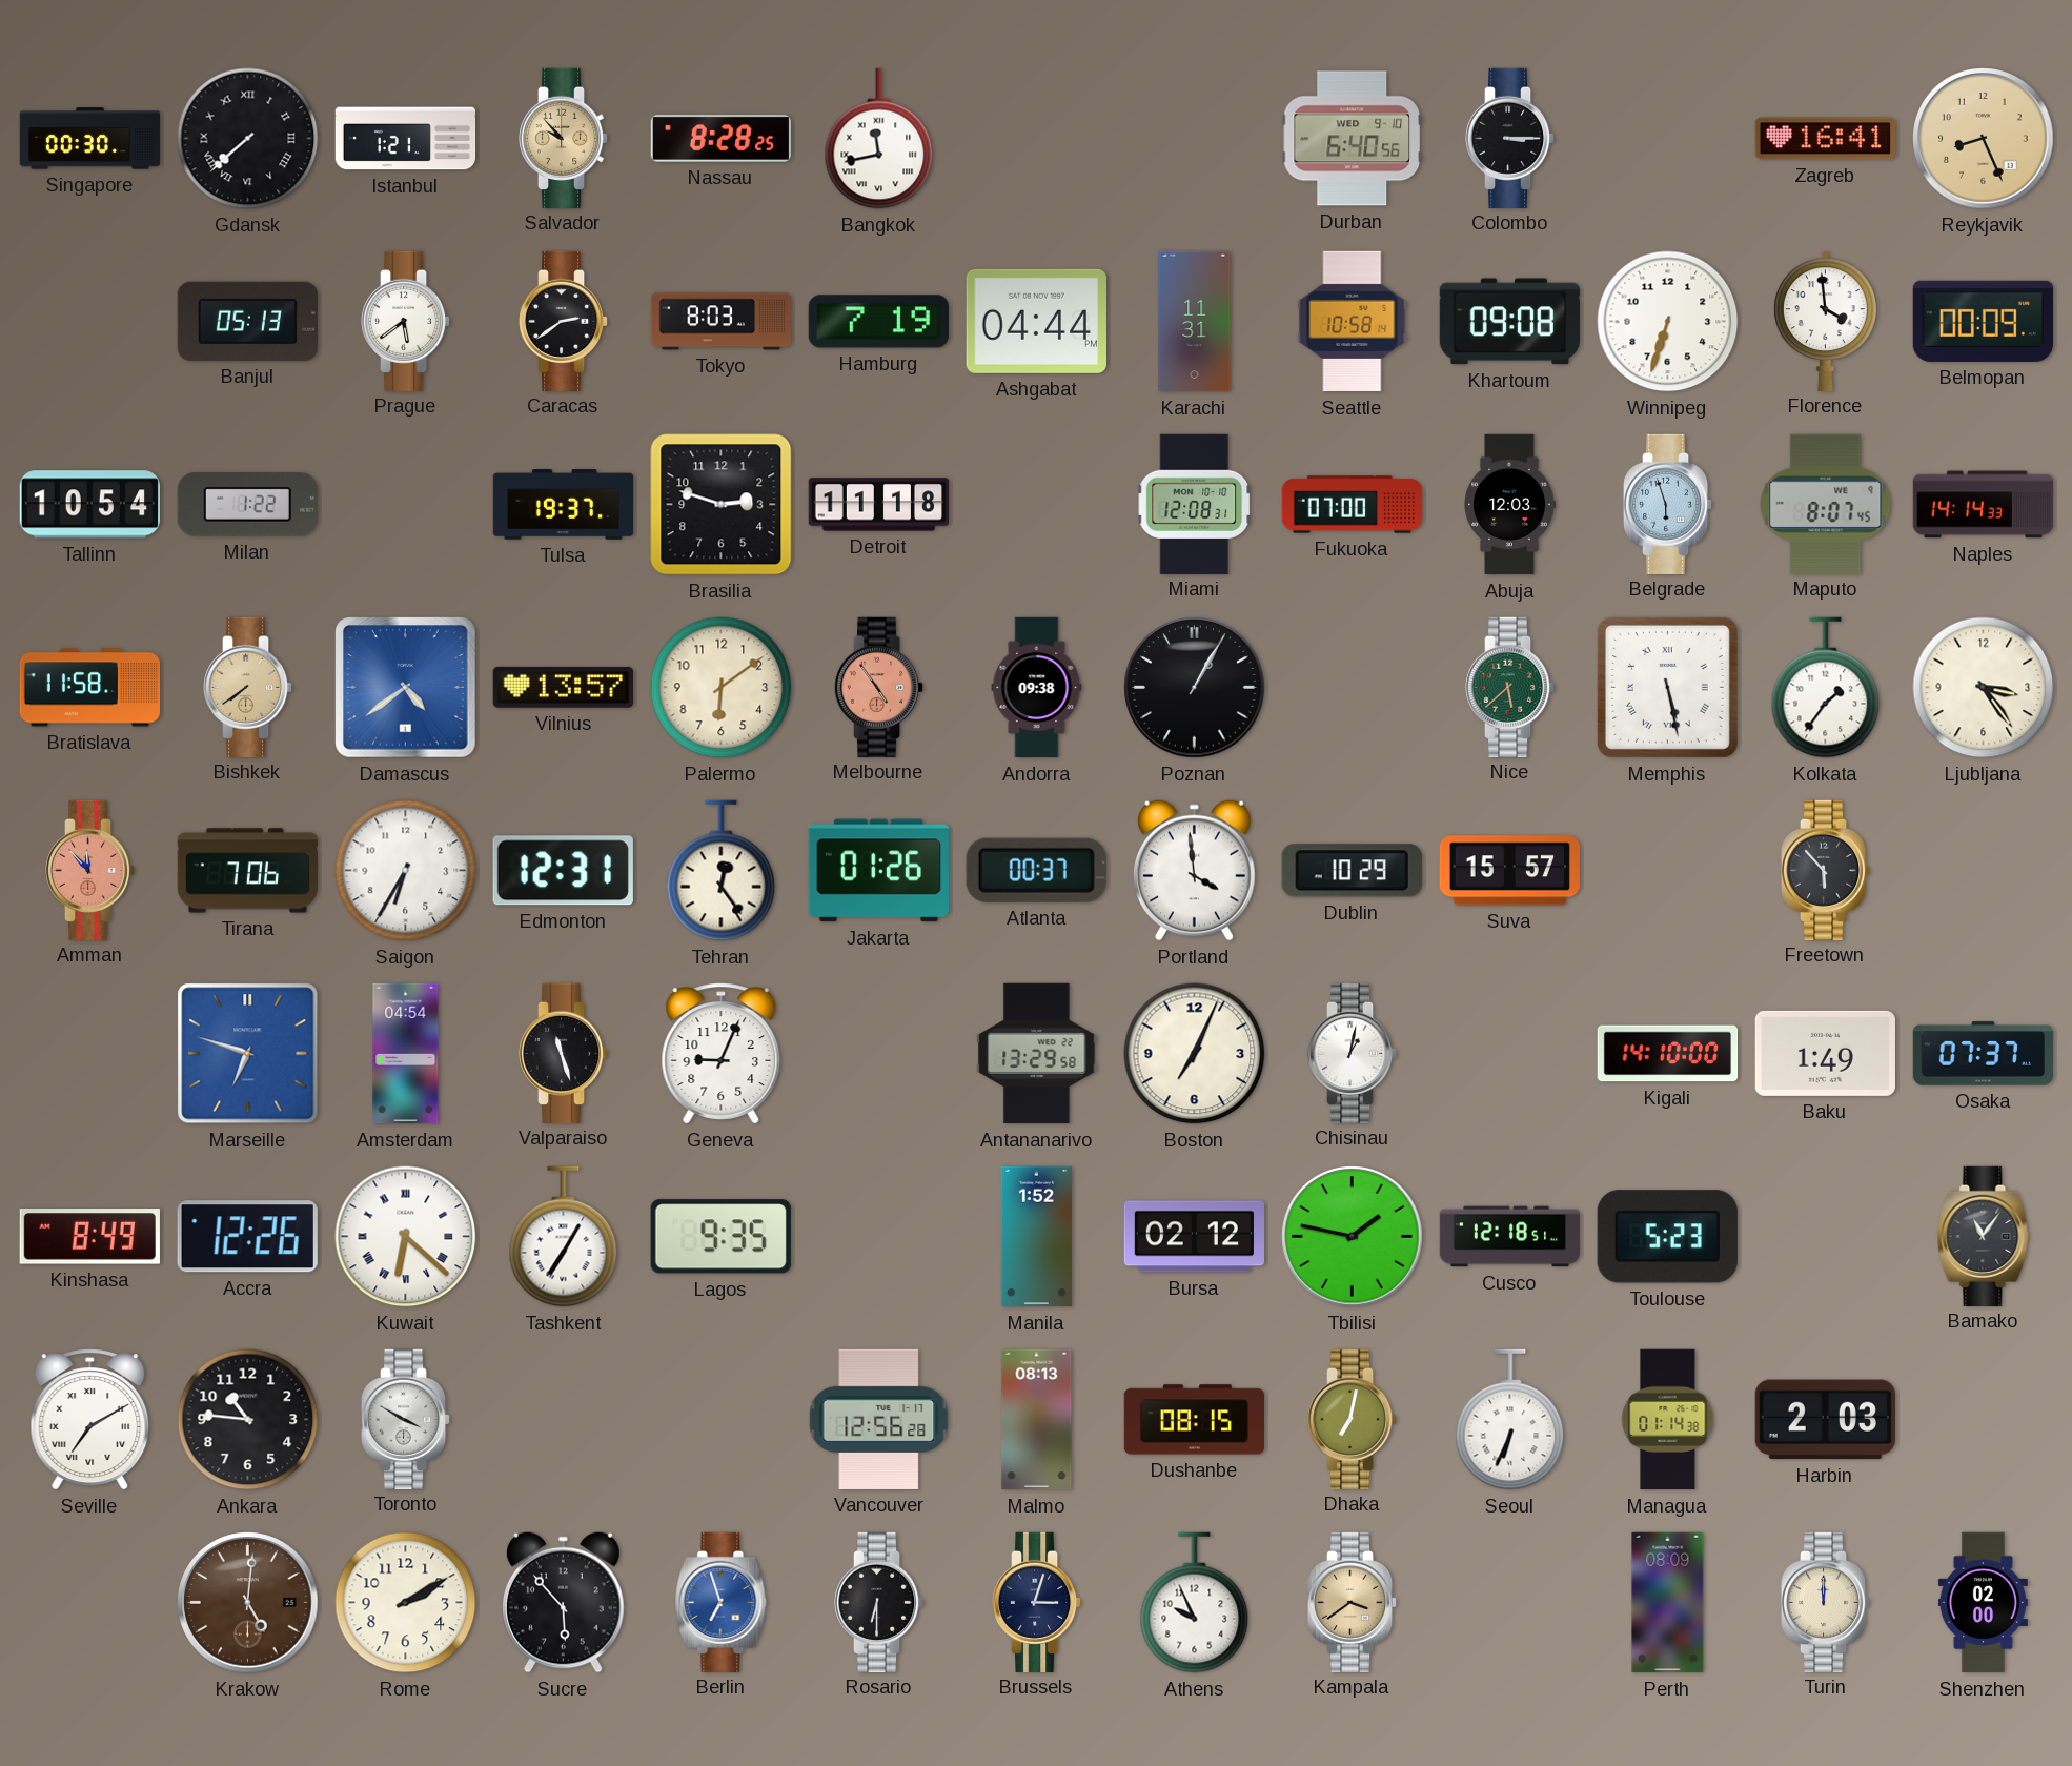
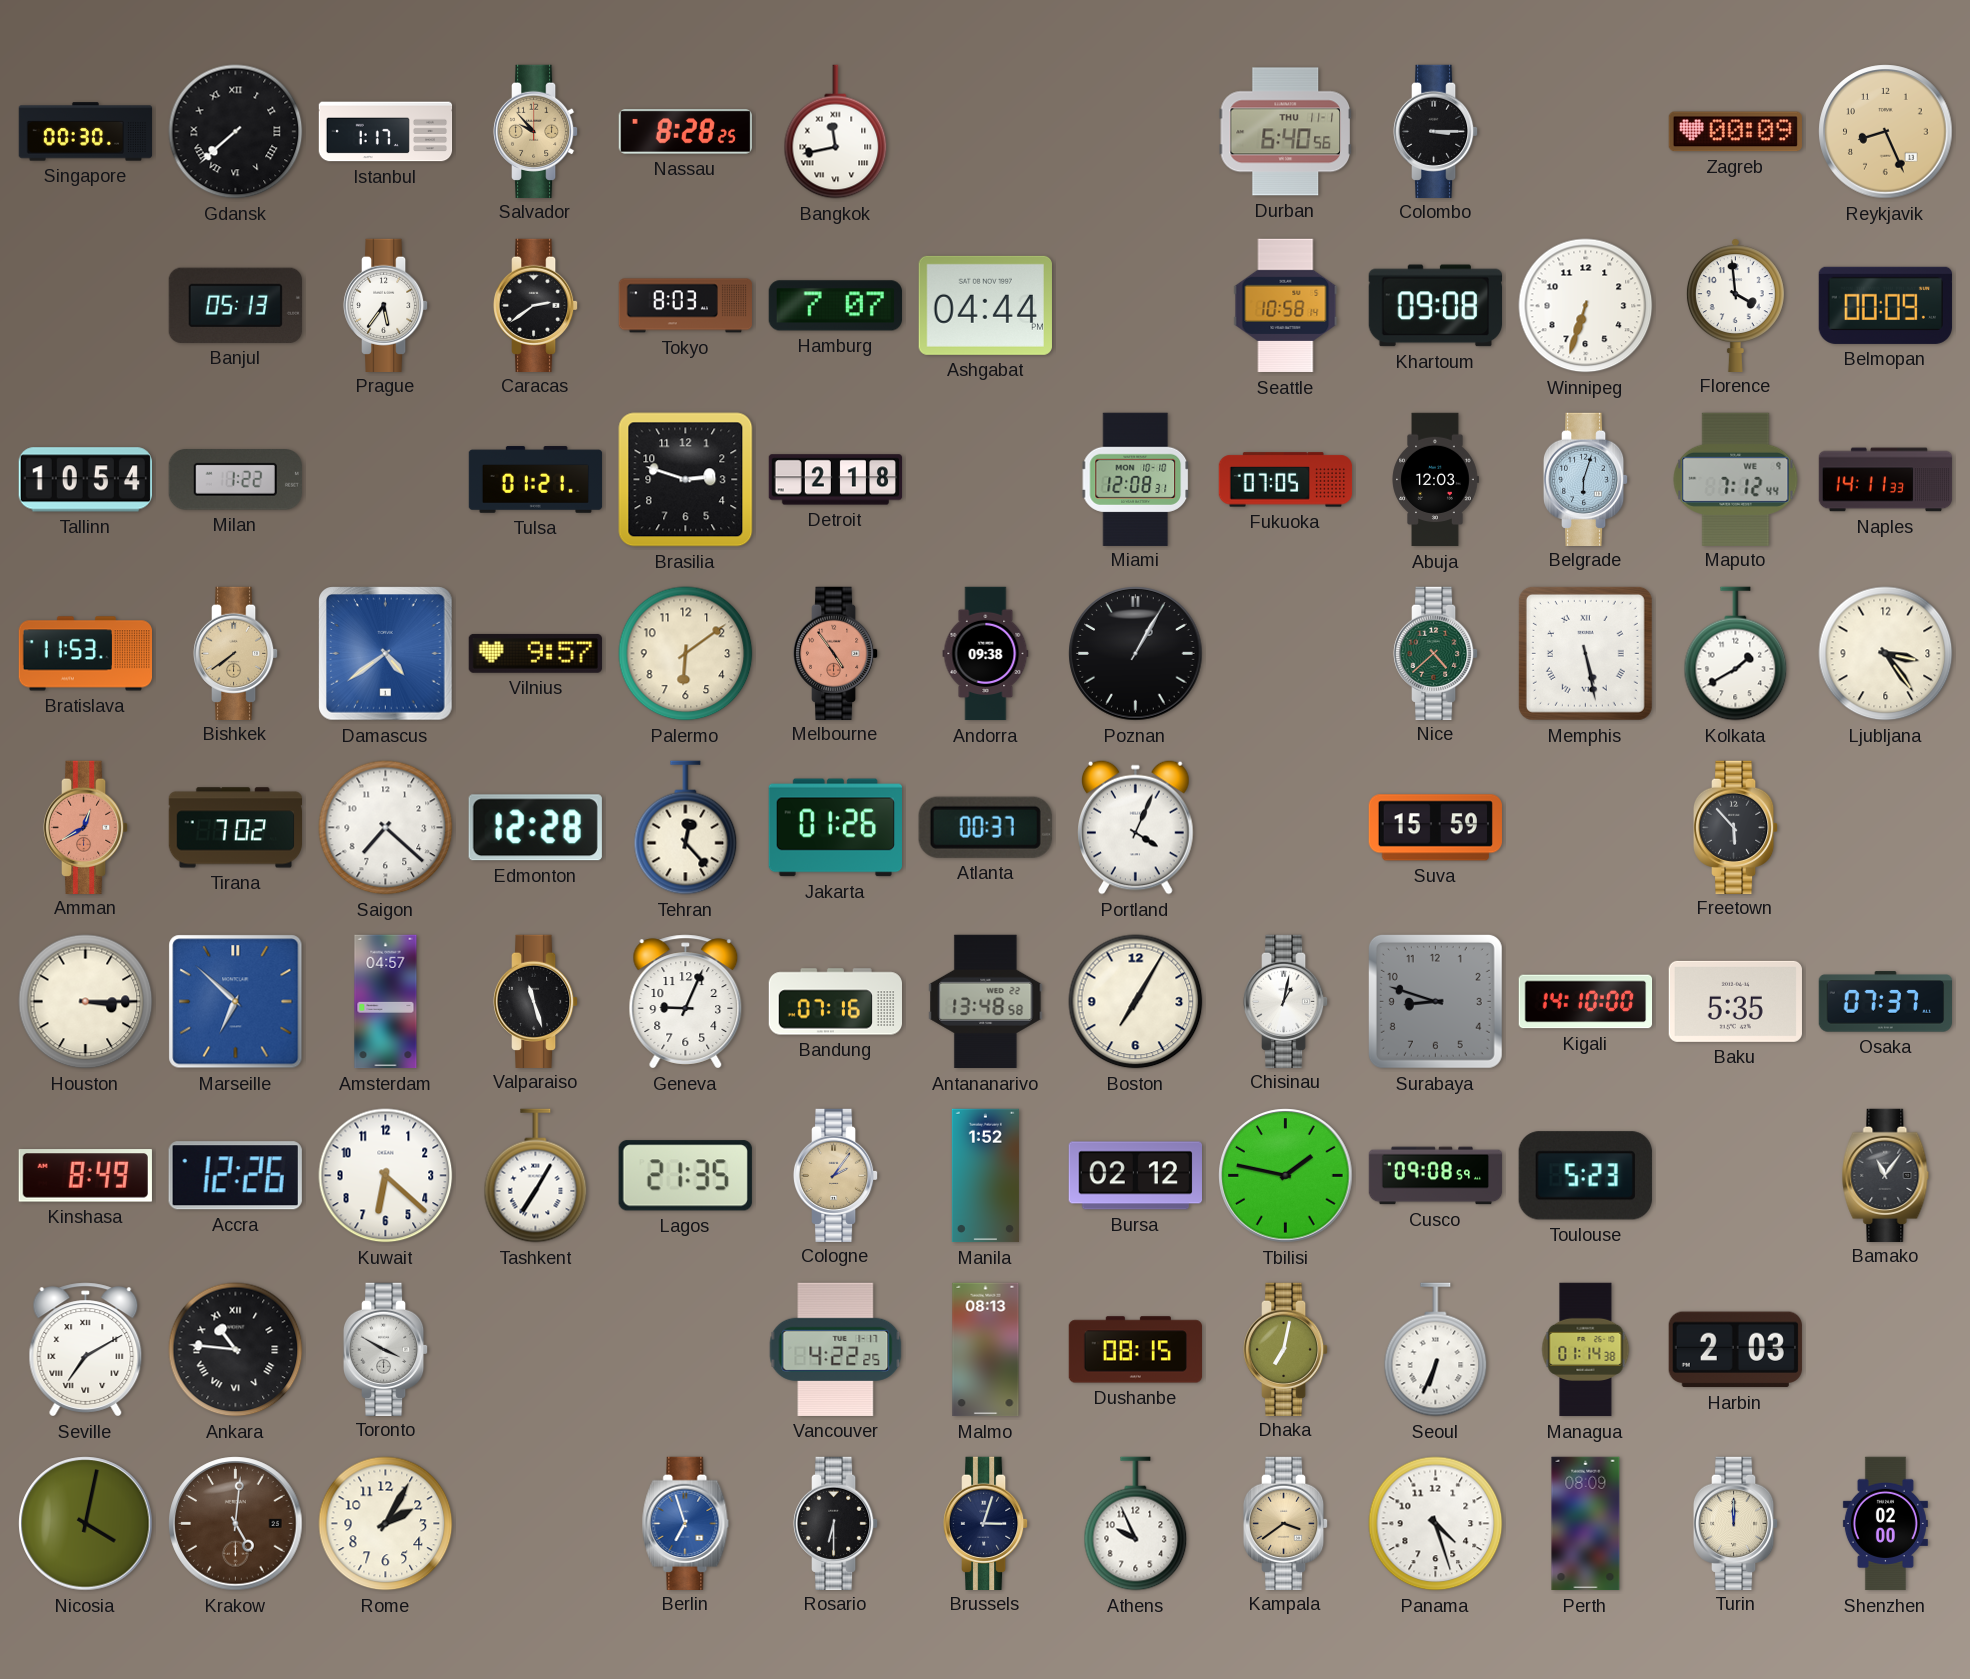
Istanbul: 1:21 -> 1:17
Durban date: WED 9-10 -> THU 11-1
Zagreb: 16:41 -> 00:09
Prague: 5:39 -> 5:36
Hamburg: 7:19 -> 7:07
Karachi: 11:31 -> none
Tulsa: 19:37 -> 01:21
Detroit: 11:18 -> 2:18
Fukuoka: 07:00 -> 07:05
Belgrade: 5:57 -> 6:03
Maputo: 8:07 -> 7:12
Naples: 14:14 -> 14:11
Bratislava: 11:58 -> 11:53
Vilnius: 13:57 -> 9:57
Nice: 5:38 -> 4:38
Kolkata: 1:36 -> 1:40
Amman: 11:53 -> 12:40
Tirana: 7:06 -> 7:02
Saigon: 6:35 -> 7:22
Edmonton: 12:31 -> 12:28
Tehran: 12:24 -> 12:23
Portland: 3:59 -> 4:04
Dublin: 10:29 -> none
Suva: 15:57 -> 15:59
Houston: none -> 3:15
Marseille: 6:48 -> 6:52
Amsterdam: 04:54 -> 04:57
Bandung: none -> 07:16
Antananarivo: 13:29 -> 13:48
Boston: 7:04 -> 7:05
Surabaya: none -> 8:48
Baku: 1:49 -> 5:35
Kuwait numerals: Roman -> Arabic
Lagos: 9:35 -> 21:35
Cologne: none -> 2:06
Cusco: 12:18 -> 09:08
Ankara numerals: Arabic -> Roman
Vancouver: 12:56 -> 4:22
Nicosia: none -> 4:02
Rome: 2:10 -> 2:05
Sucre: 5:53 -> none
Panama: none -> 4:27
